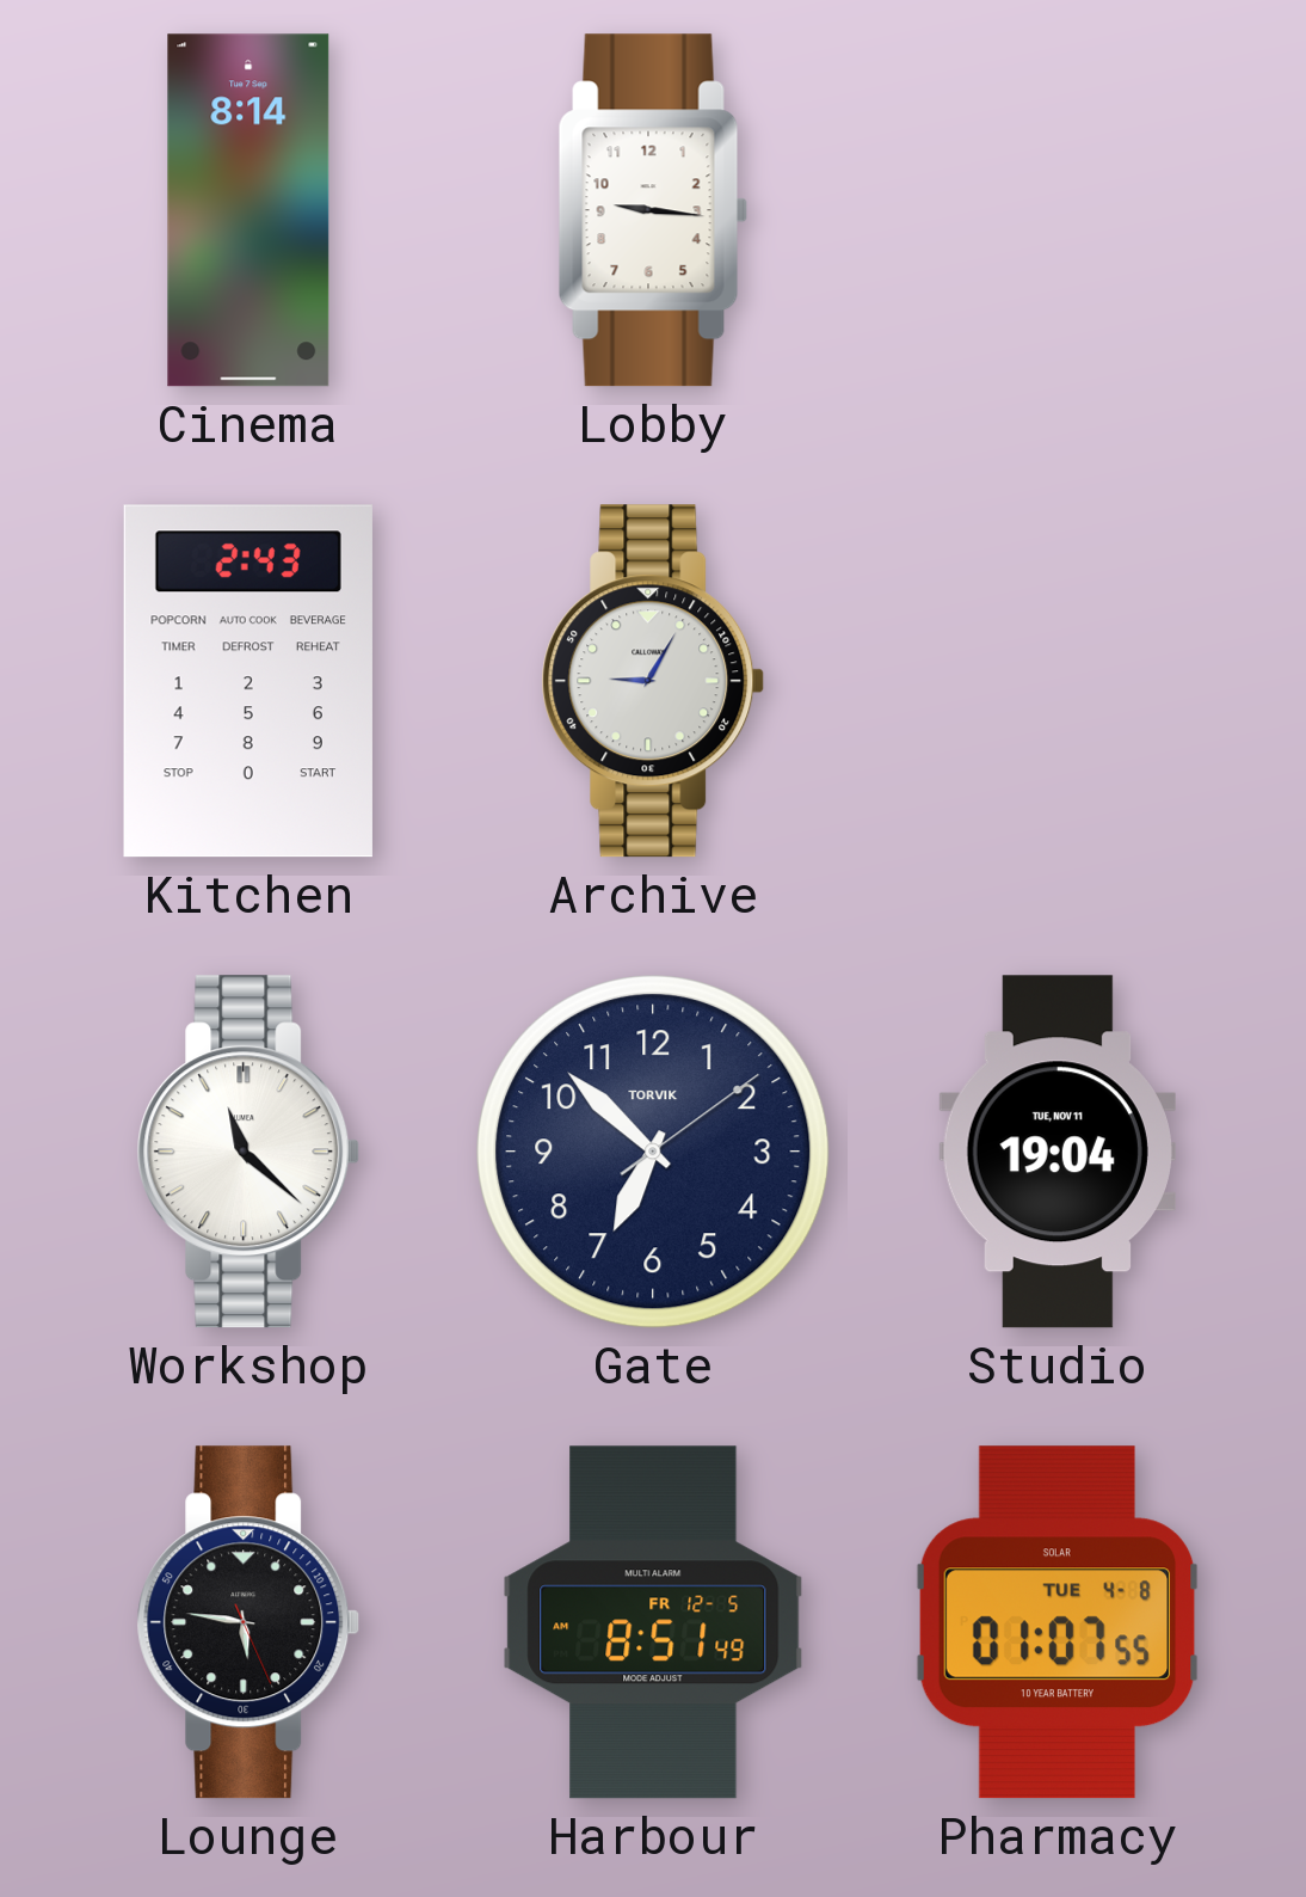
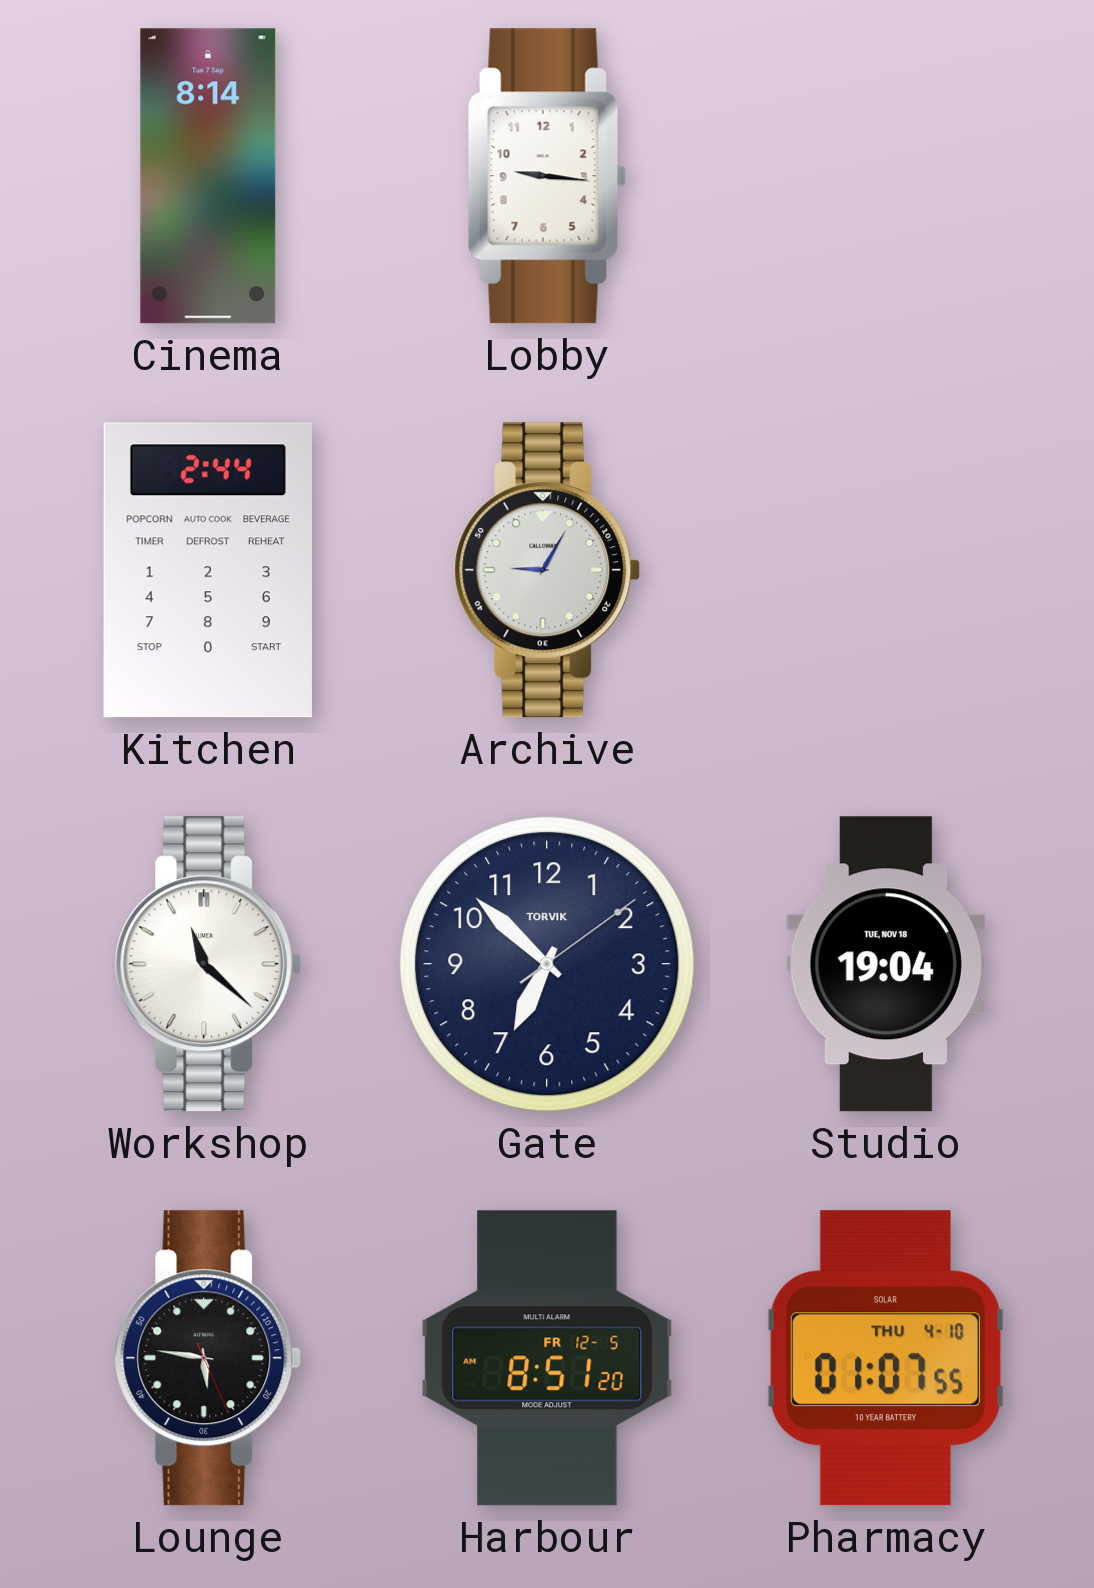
Kitchen: 2:43 -> 2:44
Studio date: TUE, NOV 11 -> TUE, NOV 18
Harbour: 8:51:49 -> 8:51:20
Pharmacy date: TUE 4-8 -> THU 4-10
